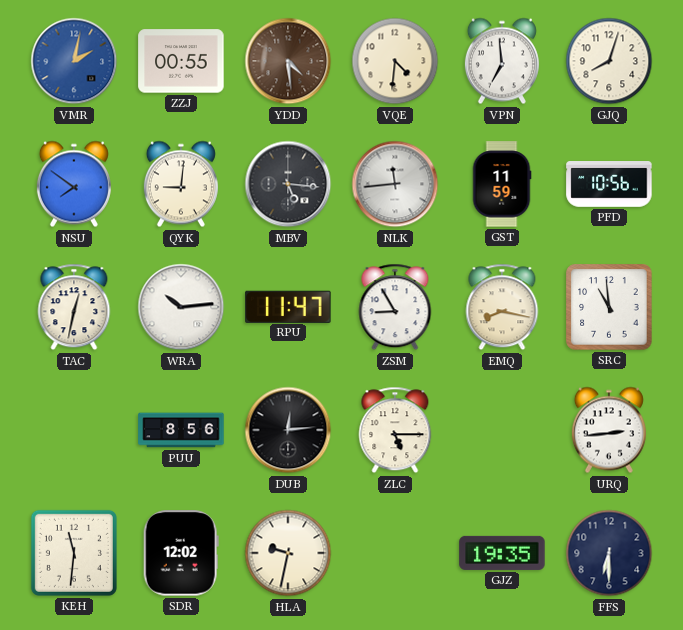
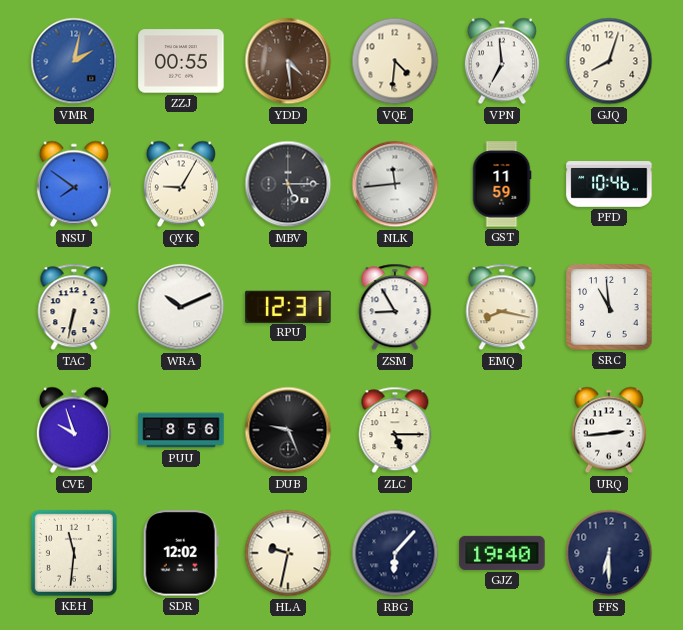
QYK: 9:01 -> 9:05
MBV: 5:16 -> 5:15
PFD: 10:56 -> 10:46
TAC: 12:32 -> 6:32
WRA: 10:14 -> 10:11
RPU: 11:47 -> 12:31
CVE: none -> 9:57
DUB: 12:14 -> 9:26
RBG: none -> 6:07
GJZ: 19:35 -> 19:40
